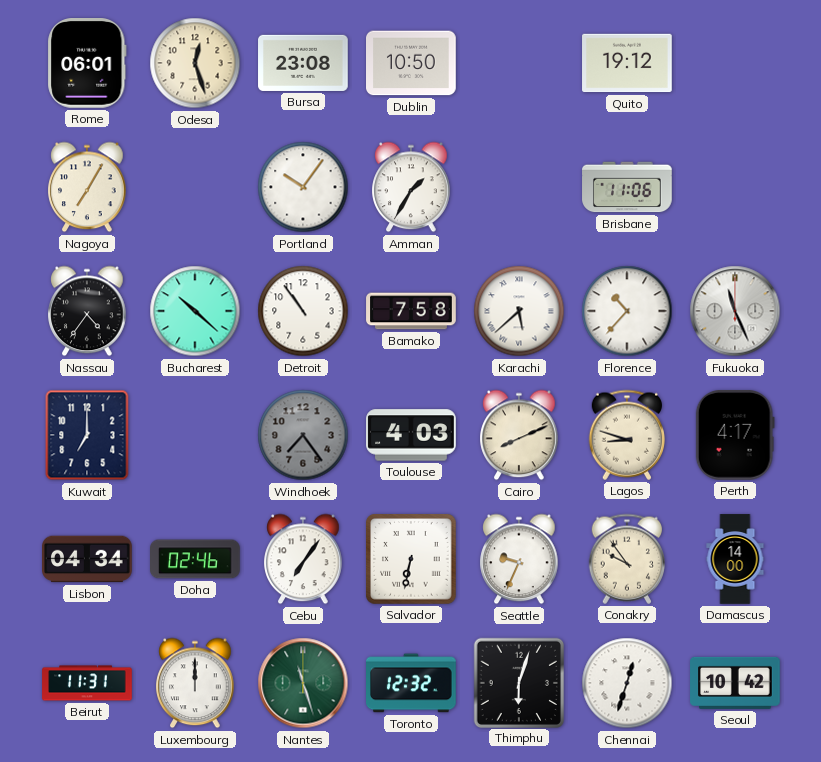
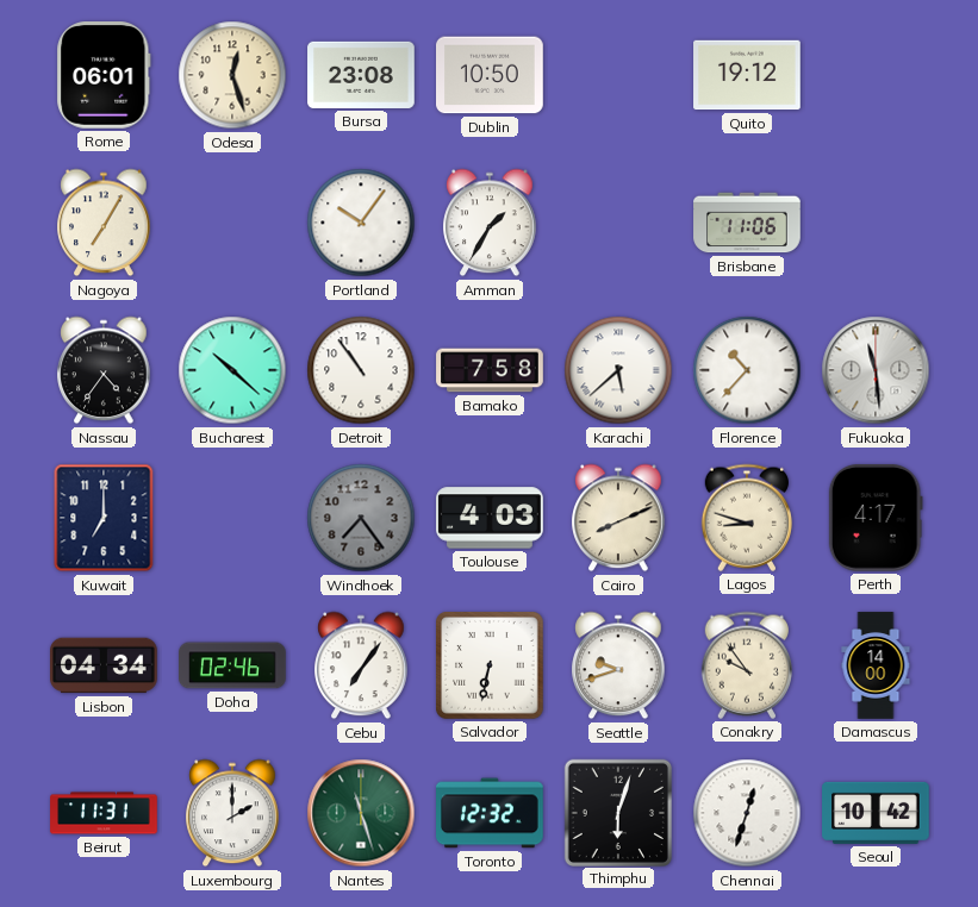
Fukuoka: 11:26 -> 11:29
Seattle: 9:34 -> 9:42
Luxembourg: 12:00 -> 2:00
